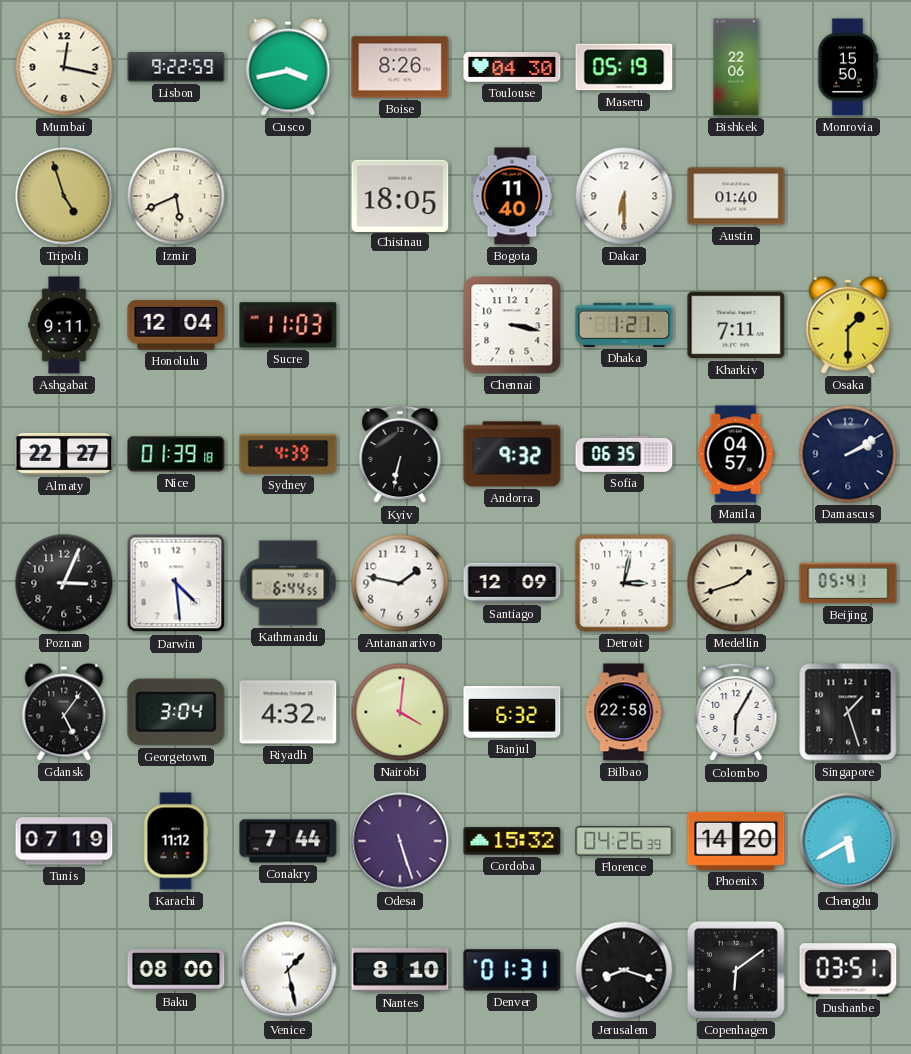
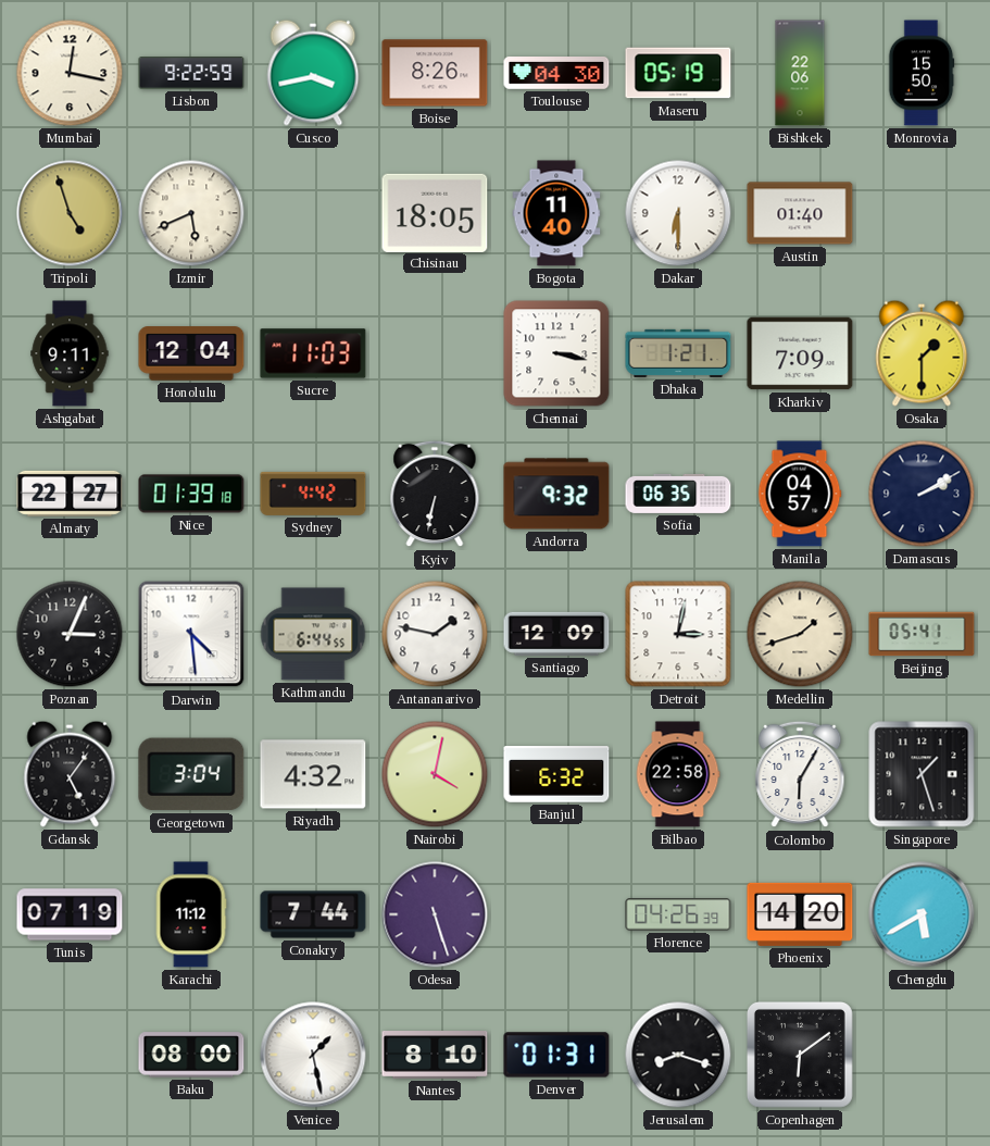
Kharkiv: 7:11 -> 7:09
Sydney: 4:39 -> 4:42
Nairobi: 4:01 -> 4:02
Cordoba: 15:32 -> none
Dushanbe: 03:51 -> none
